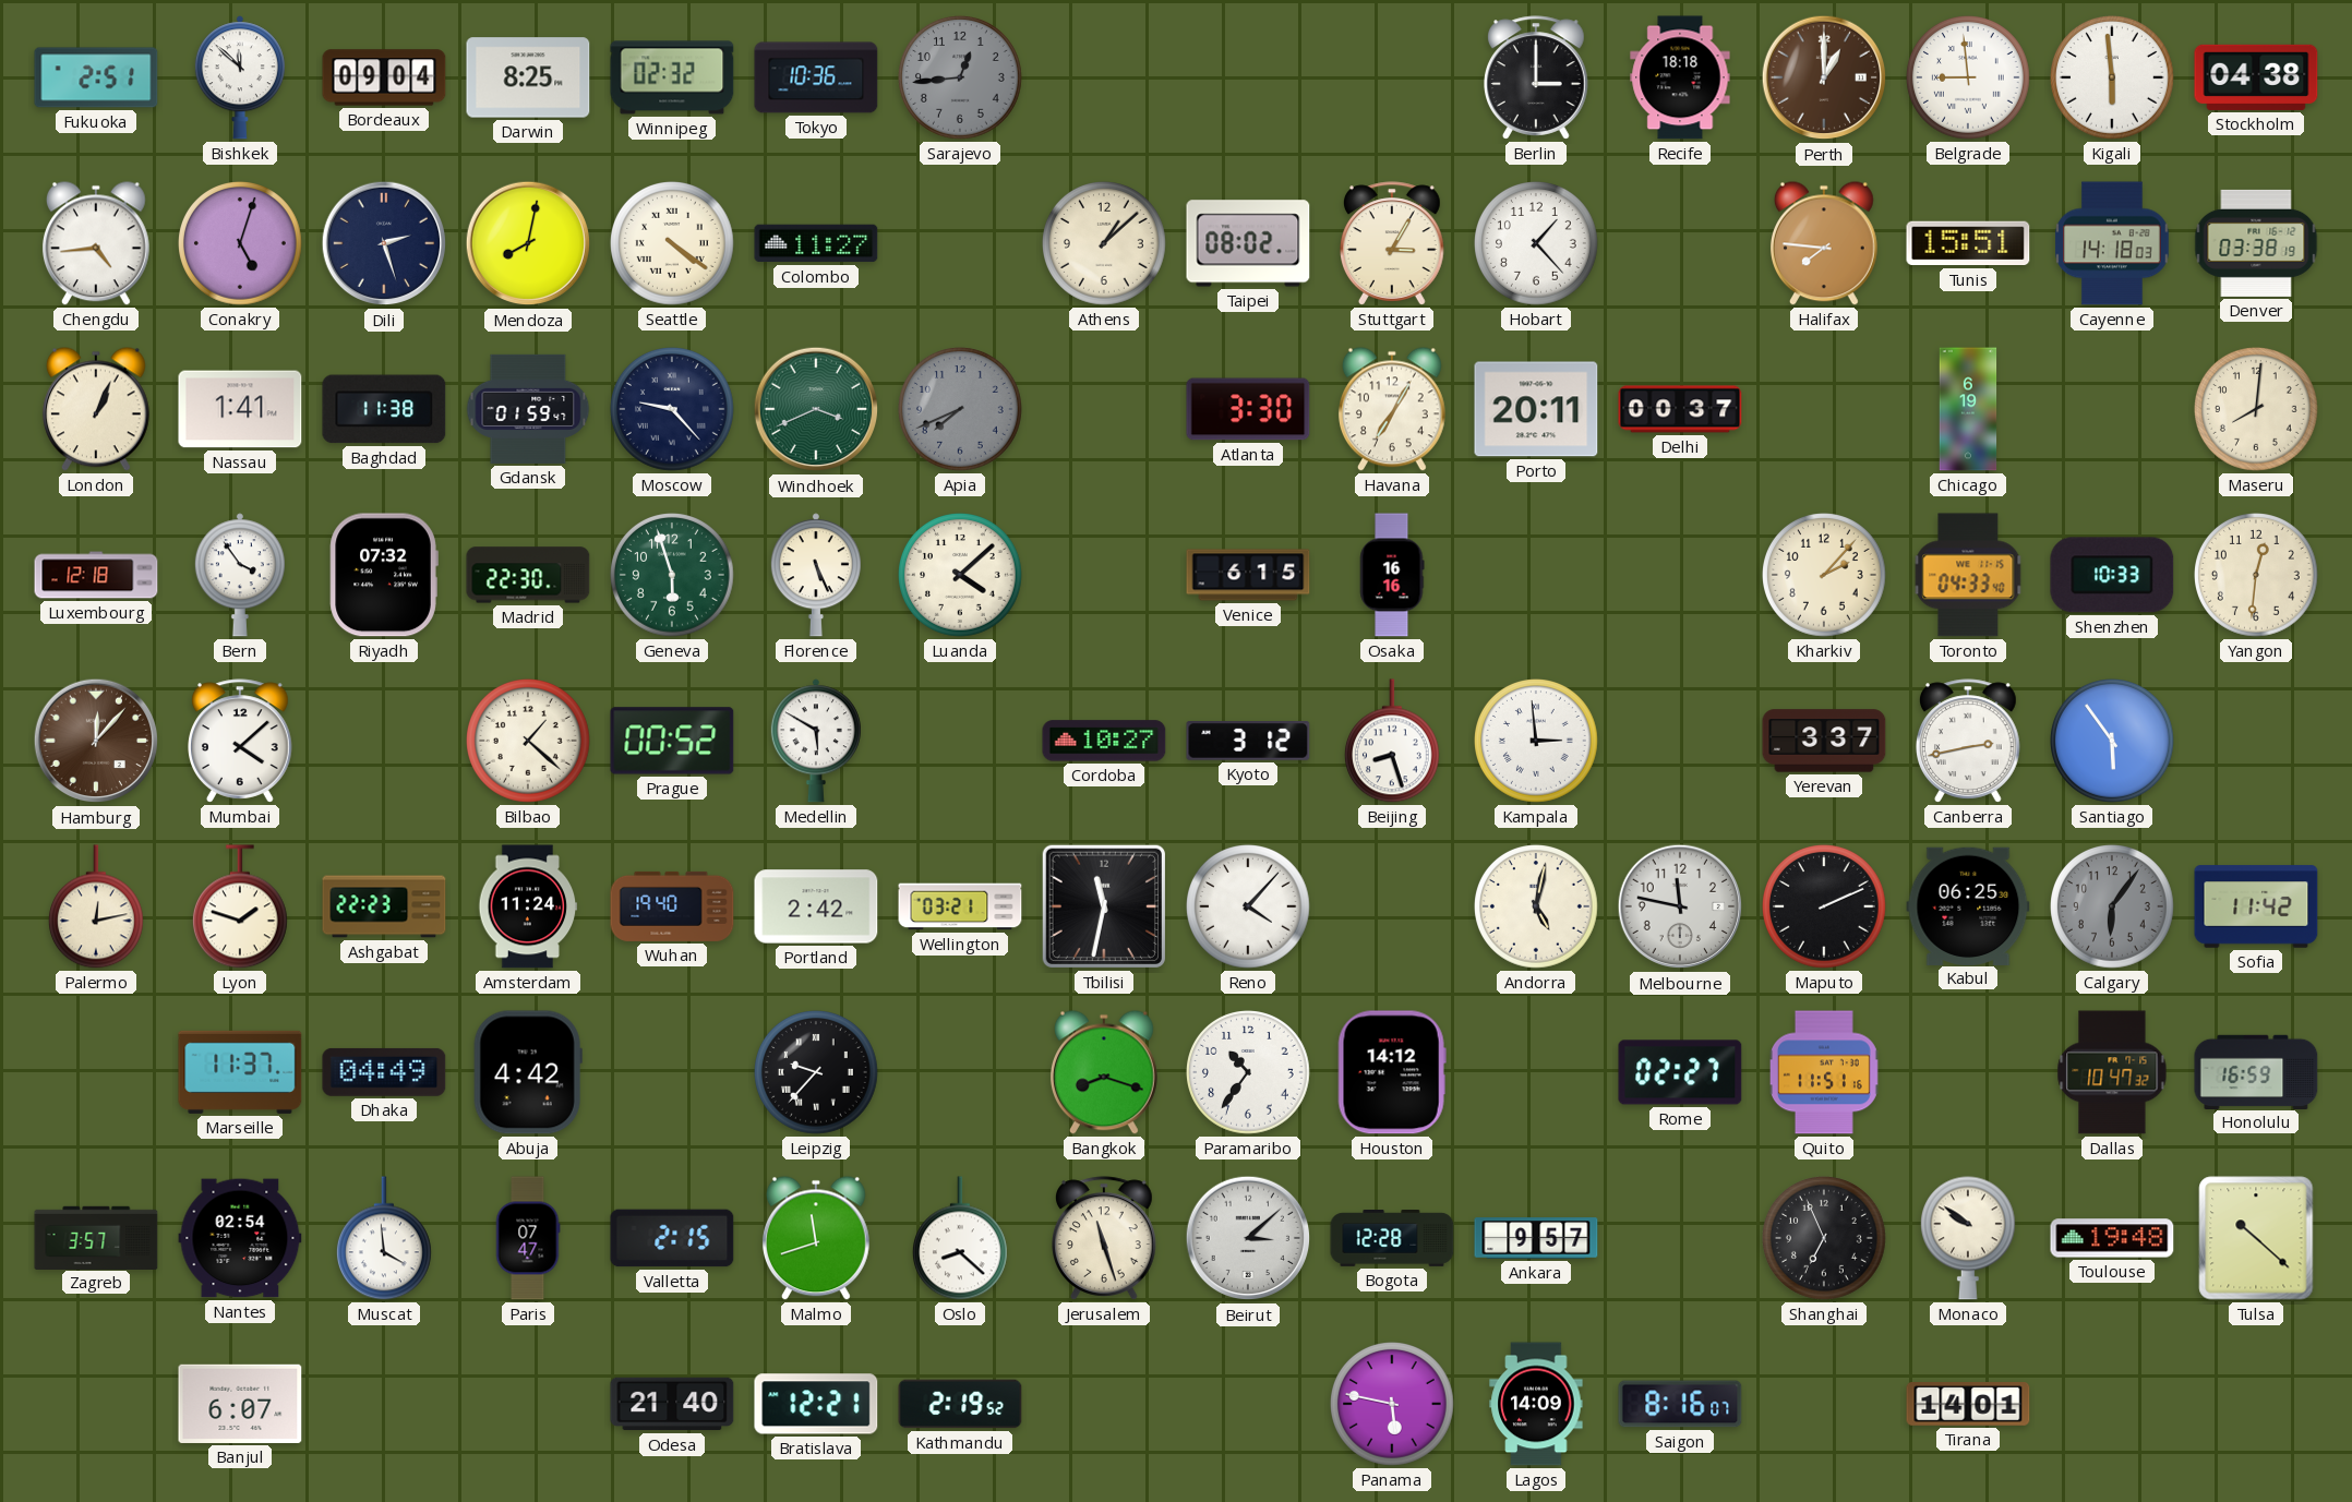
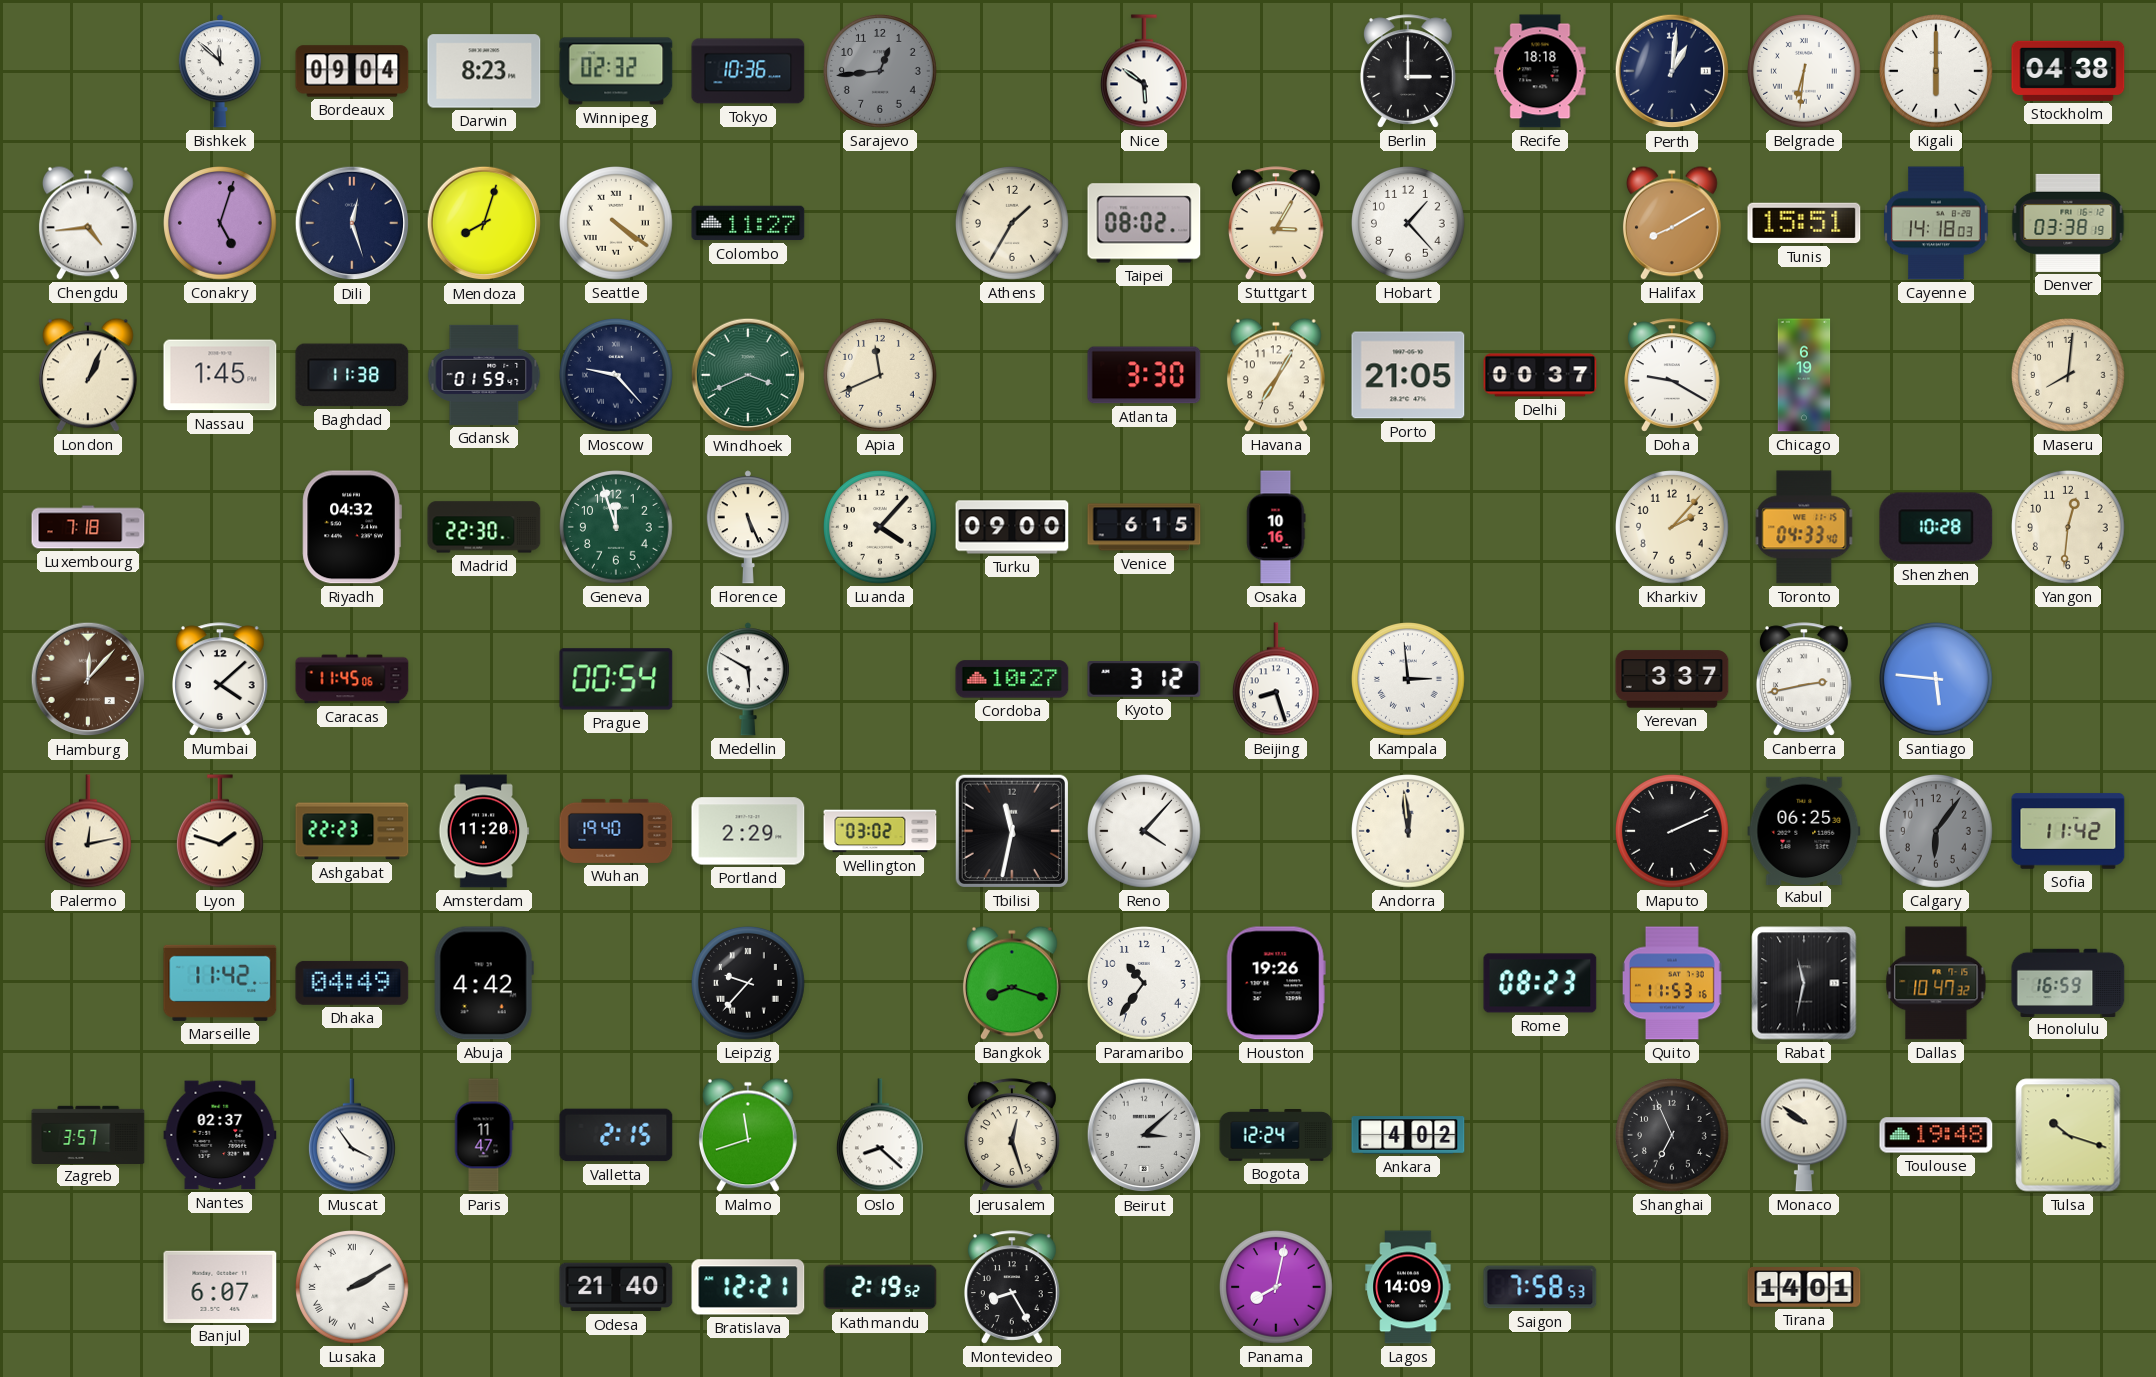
Fukuoka: 2:51 -> none
Darwin: 8:25 -> 8:23
Nice: none -> 5:51
Perth: 1:00 -> 1:01
Perth dial: brown -> navy
Belgrade: 8:59 -> 6:31
Kigali: 5:59 -> 6:00
Dili: 2:27 -> 12:27
Mendoza: 8:02 -> 8:03
Athens: 1:08 -> 1:35
Halifax: 7:46 -> 8:10
Nassau: 1:41 -> 1:45
Apia: 7:41 -> 11:41
Apia dial: grey -> cream
Porto: 20:11 -> 21:05
Doha: none -> 9:20
Luxembourg: 12:18 -> 7:18
Bern: 3:54 -> none
Riyadh: 07:32 -> 04:32
Geneva: 5:57 -> 11:57
Luanda: 4:08 -> 4:07
Turku: none -> 09:00
Osaka: 16:16 -> 10:16
Shenzhen: 10:33 -> 10:28
Caracas: none -> 11:45
Bilbao: 1:22 -> none
Prague: 00:52 -> 00:54
Santiago: 5:54 -> 5:46
Amsterdam: 11:24 -> 11:20
Portland: 2:42 -> 2:29
Wellington: 03:21 -> 03:02
Andorra: 5:02 -> 11:59
Melbourne: 11:47 -> none
Marseille: 11:37 -> 11:42
Houston: 14:12 -> 19:26
Rome: 02:27 -> 08:23
Quito: 11:51 -> 11:53
Rabat: none -> 11:32
Nantes: 02:54 -> 02:37
Muscat: 3:59 -> 3:54
Paris: 07:47 -> 11:47
Jerusalem: 11:27 -> 12:27
Bogota: 12:28 -> 12:24
Ankara: 9:57 -> 4:02
Tulsa: 10:22 -> 10:18
Lusaka: none -> 2:10
Montevideo: none -> 8:25
Panama: 5:47 -> 8:02
Saigon: 8:16 -> 7:58
